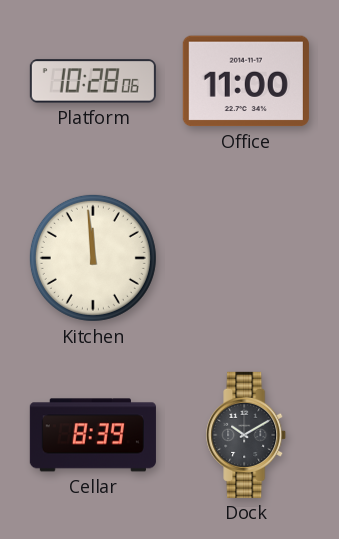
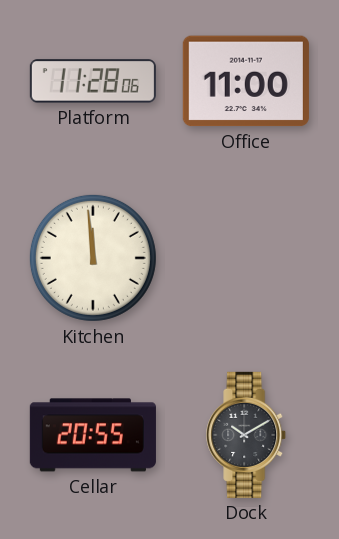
Platform: 10:28 -> 11:28
Cellar: 8:39 -> 20:55
